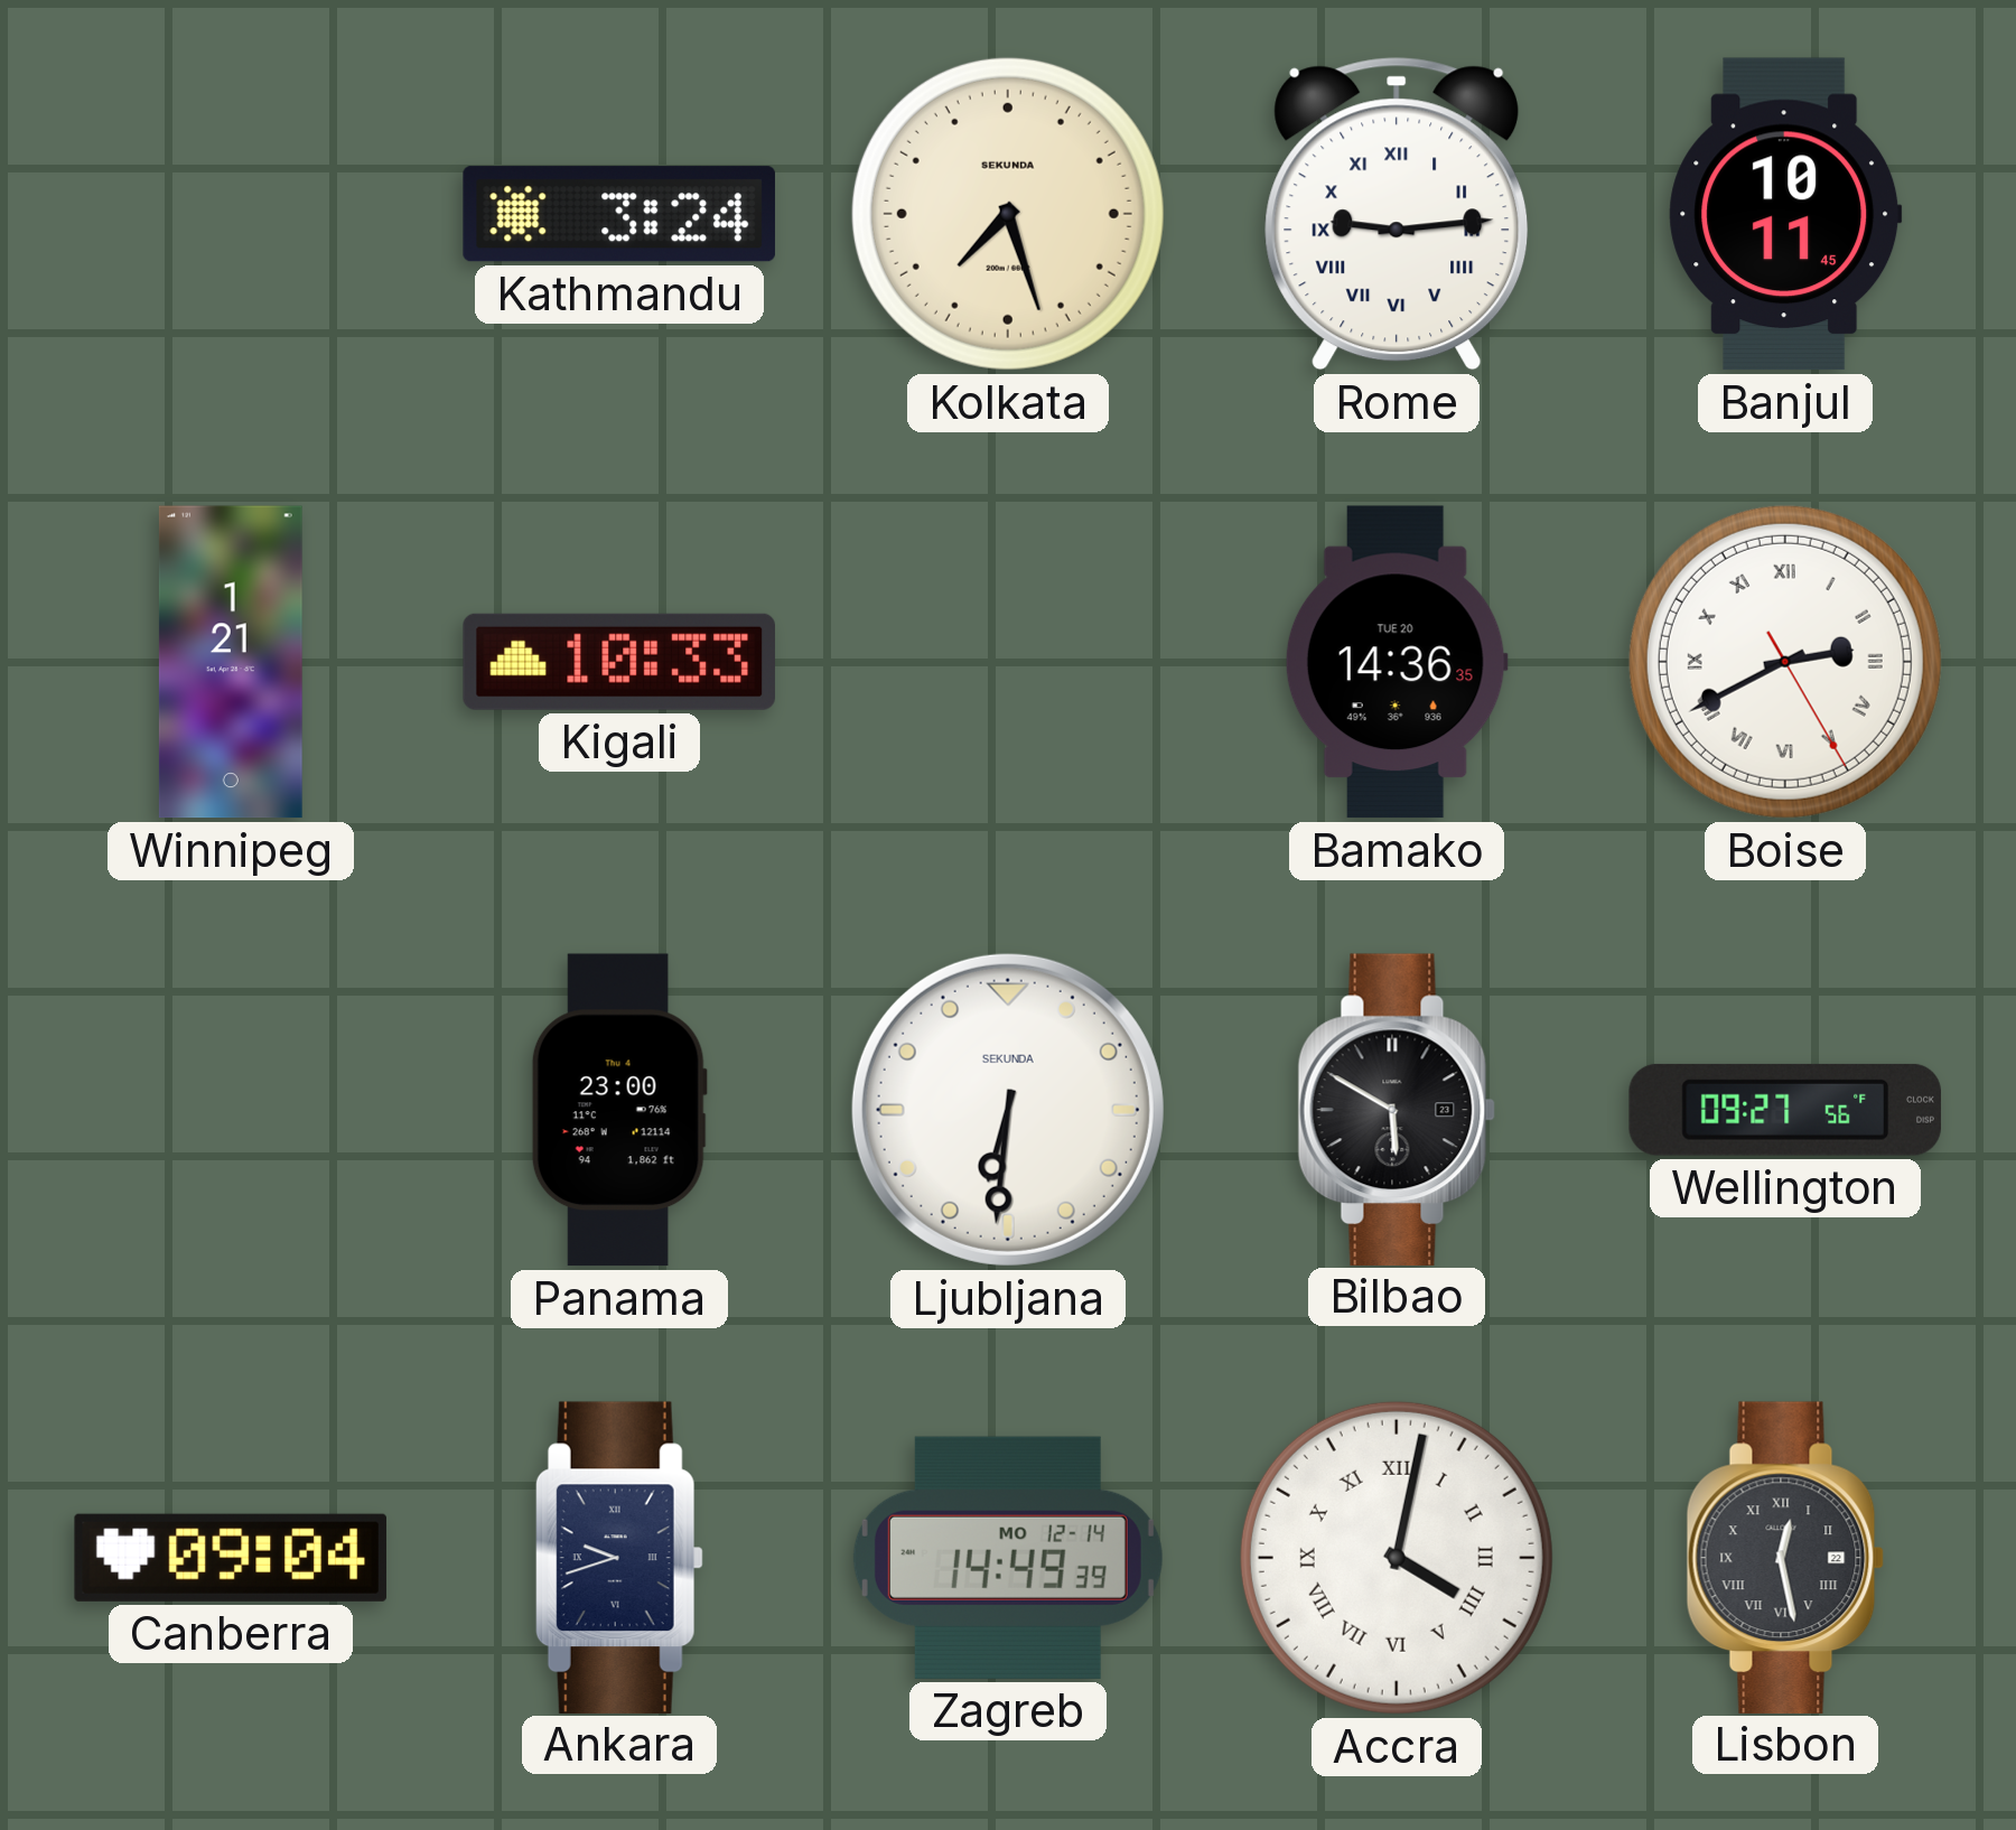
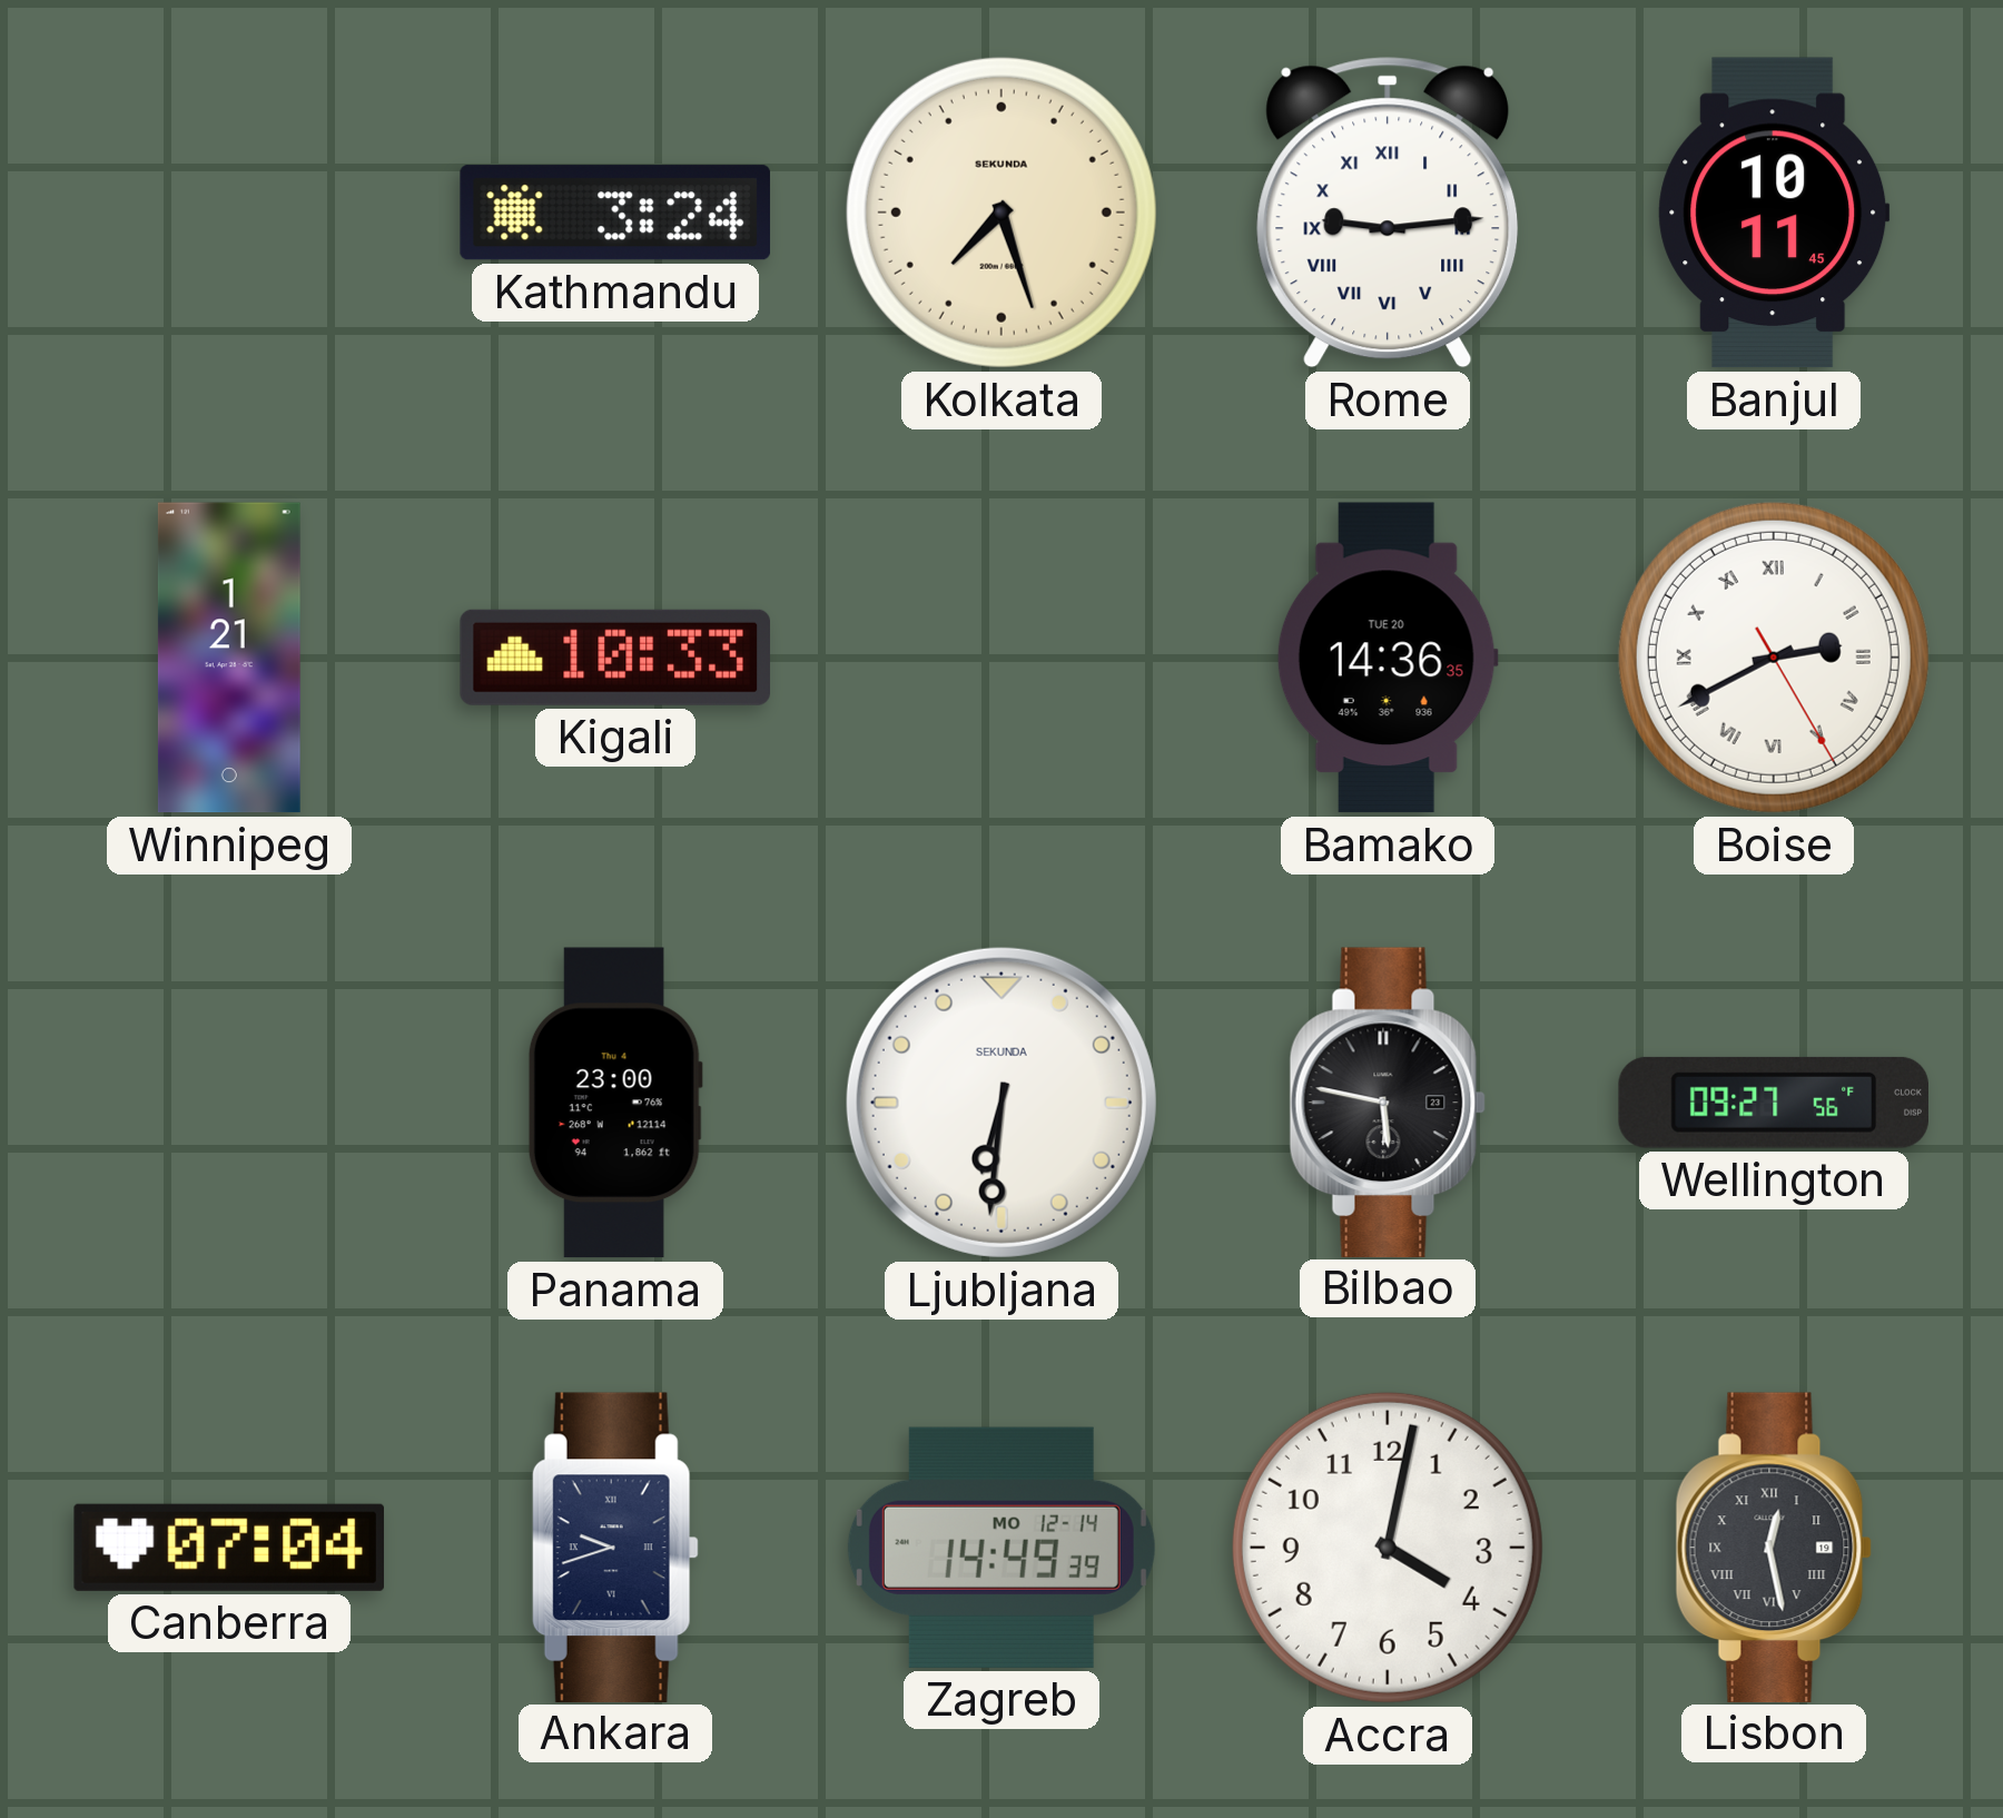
Bilbao: 5:50 -> 5:47
Canberra: 09:04 -> 07:04
Accra numerals: Roman -> Arabic
Lisbon date: 22 -> 19
